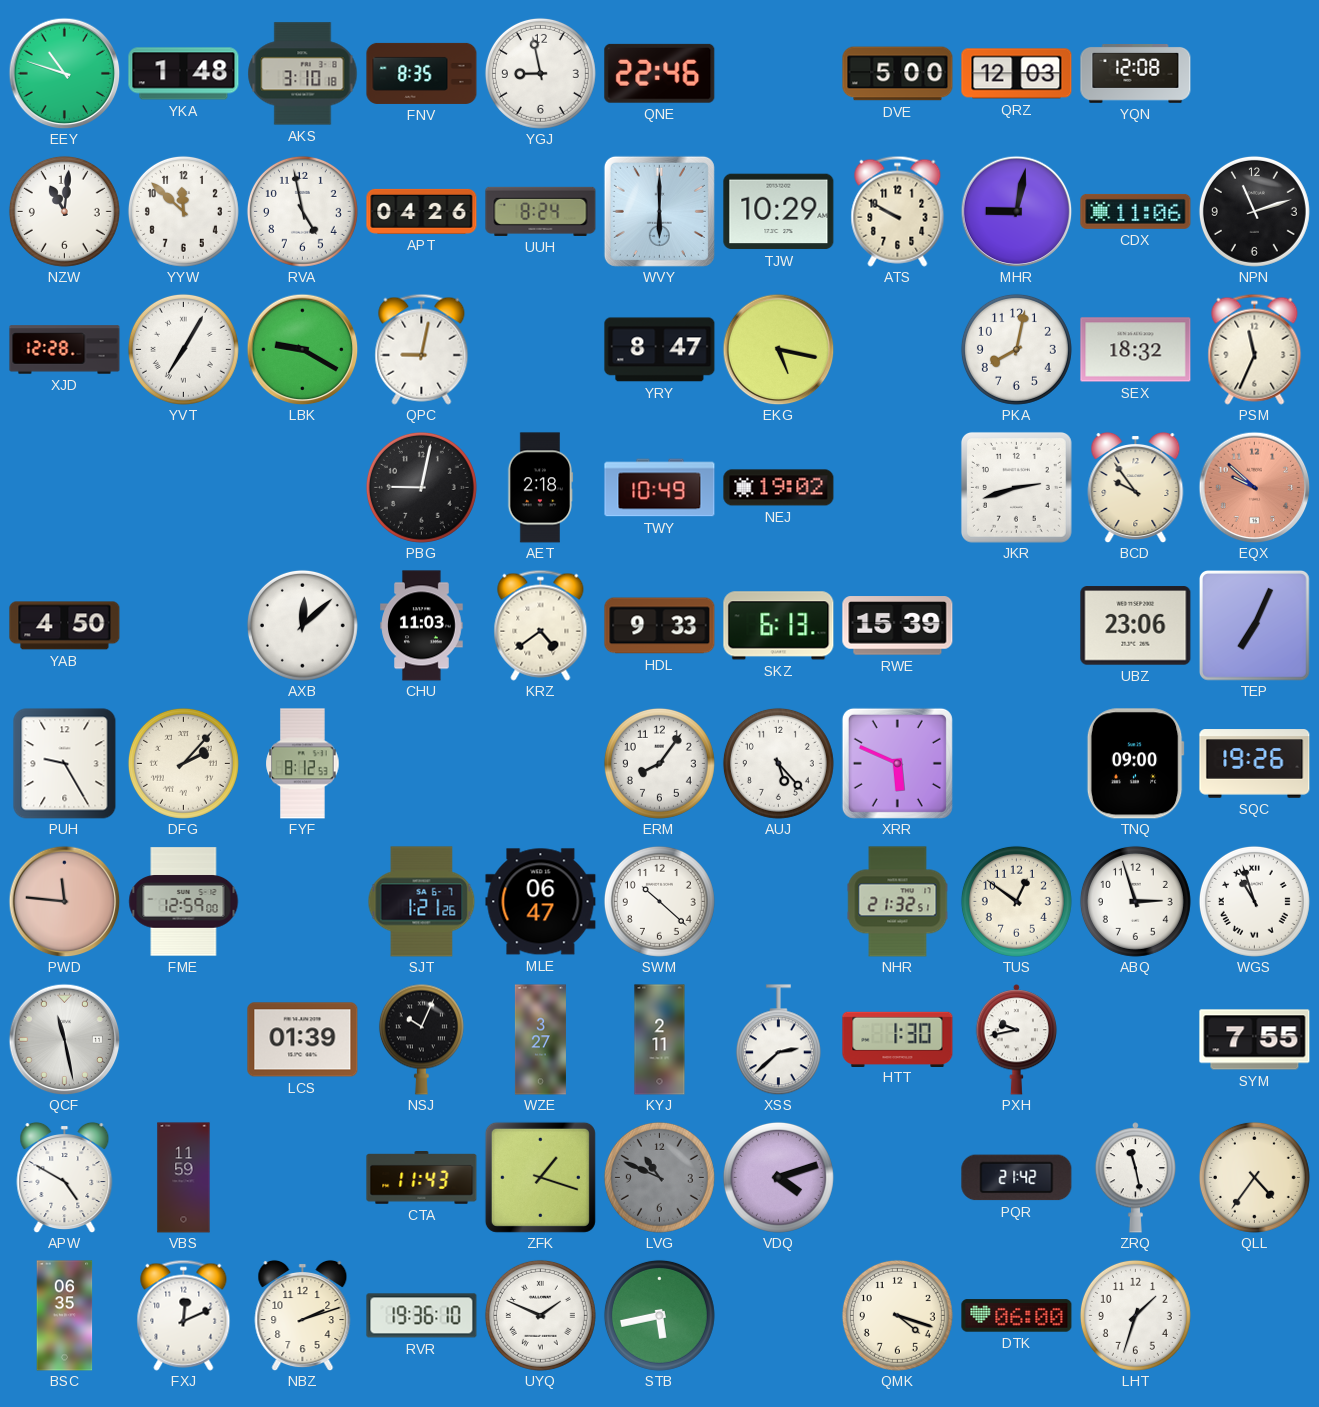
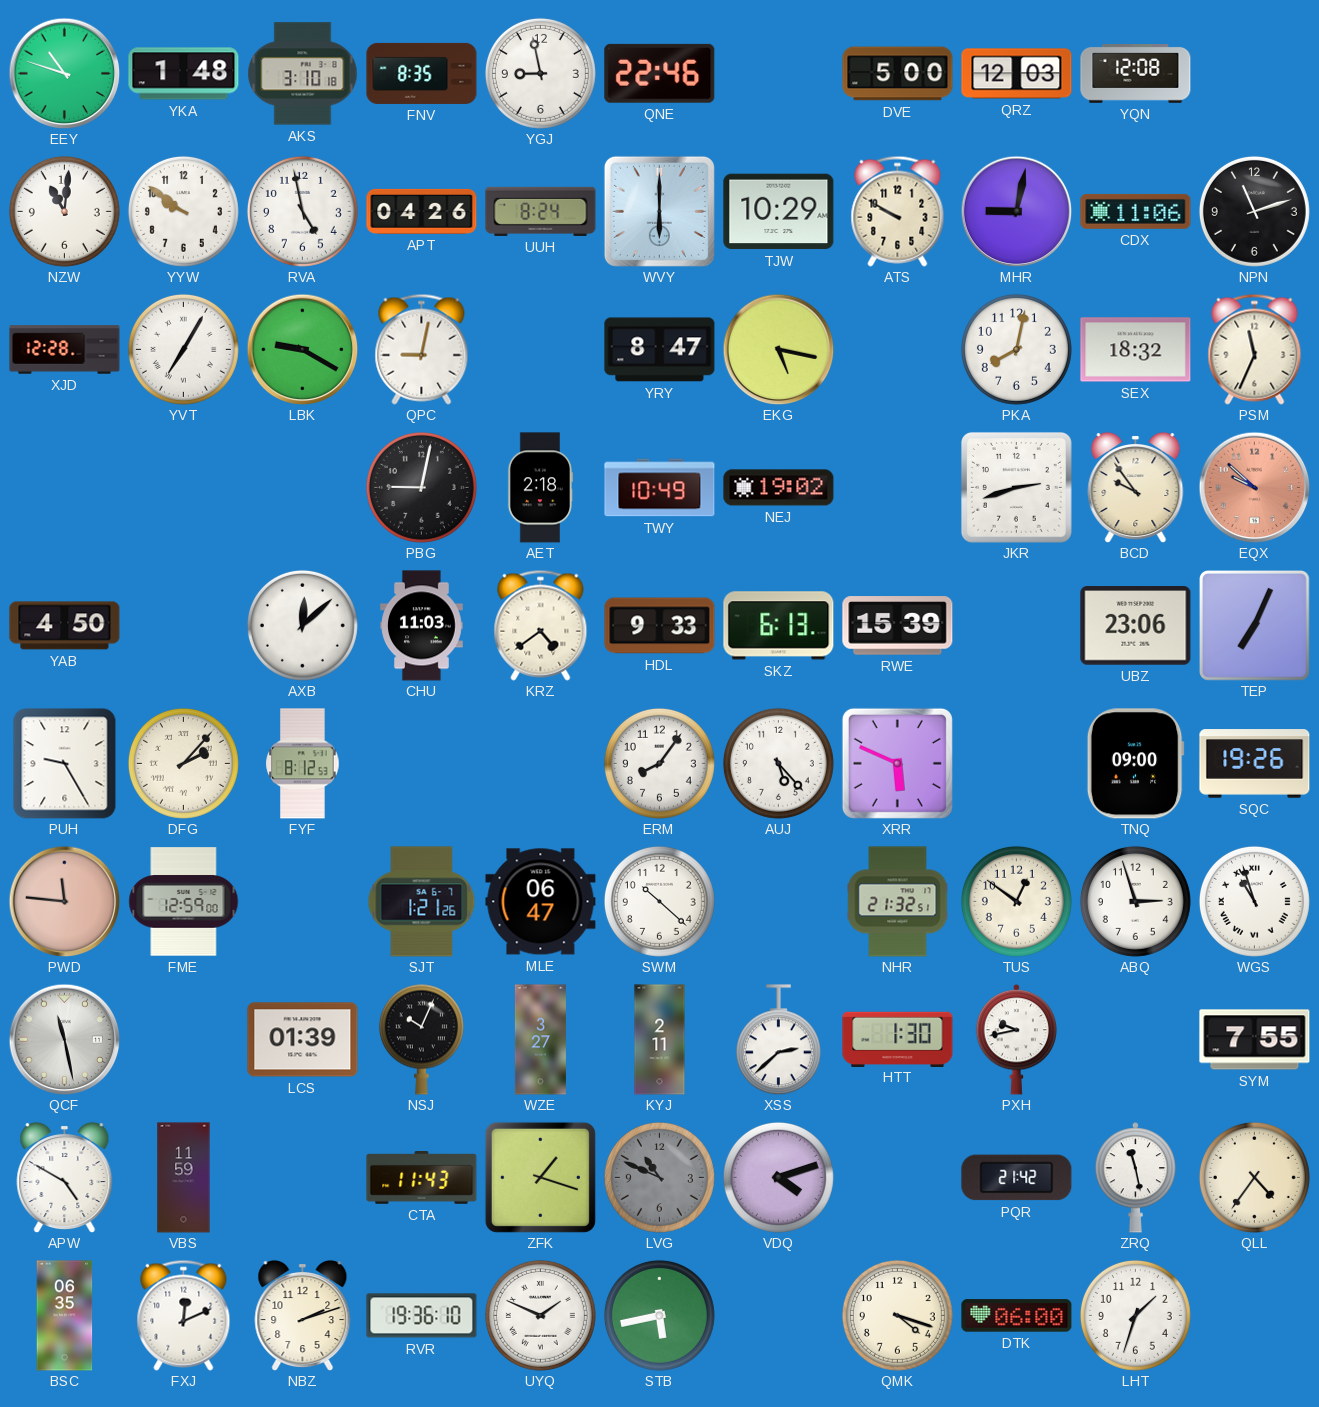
YYW: 11:52 -> 9:51
